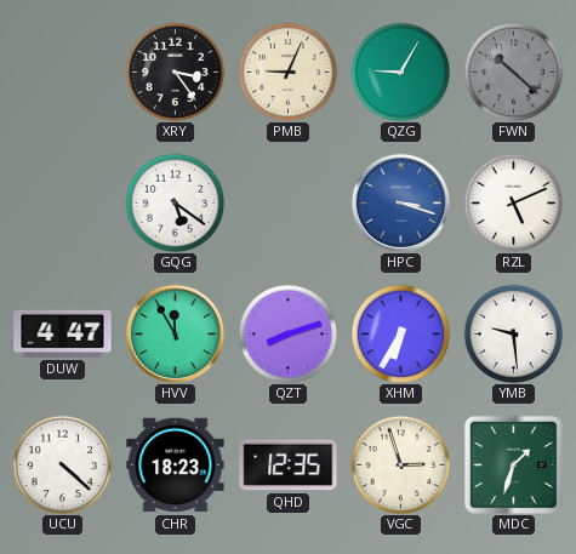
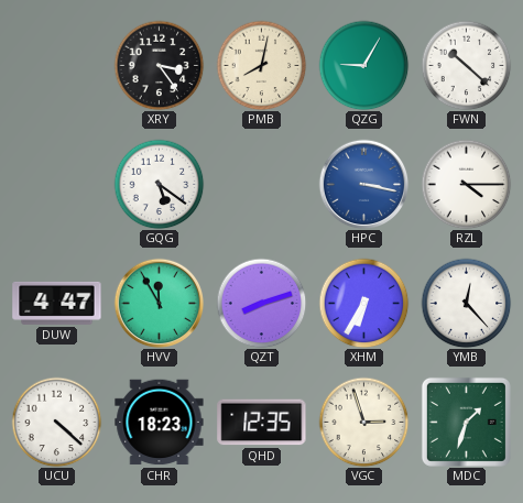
PMB: 9:04 -> 8:02
FWN dial: grey -> white
HPC: 3:18 -> 3:17
RZL: 5:11 -> 4:15
YMB: 9:29 -> 12:23
